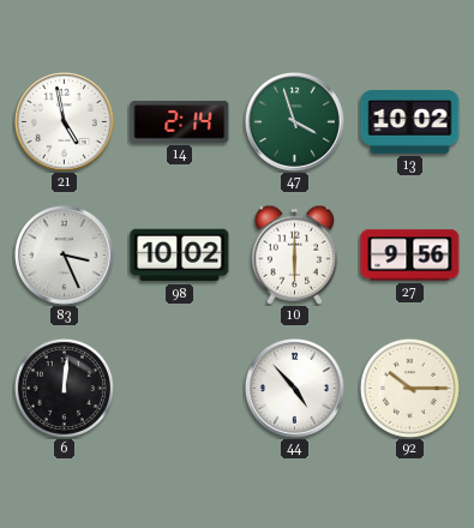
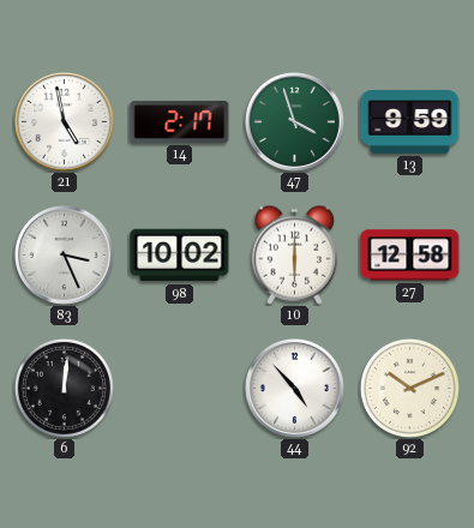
14: 2:14 -> 2:17
13: 10:02 -> 9:59
27: 9:56 -> 12:58
92: 10:15 -> 10:11
